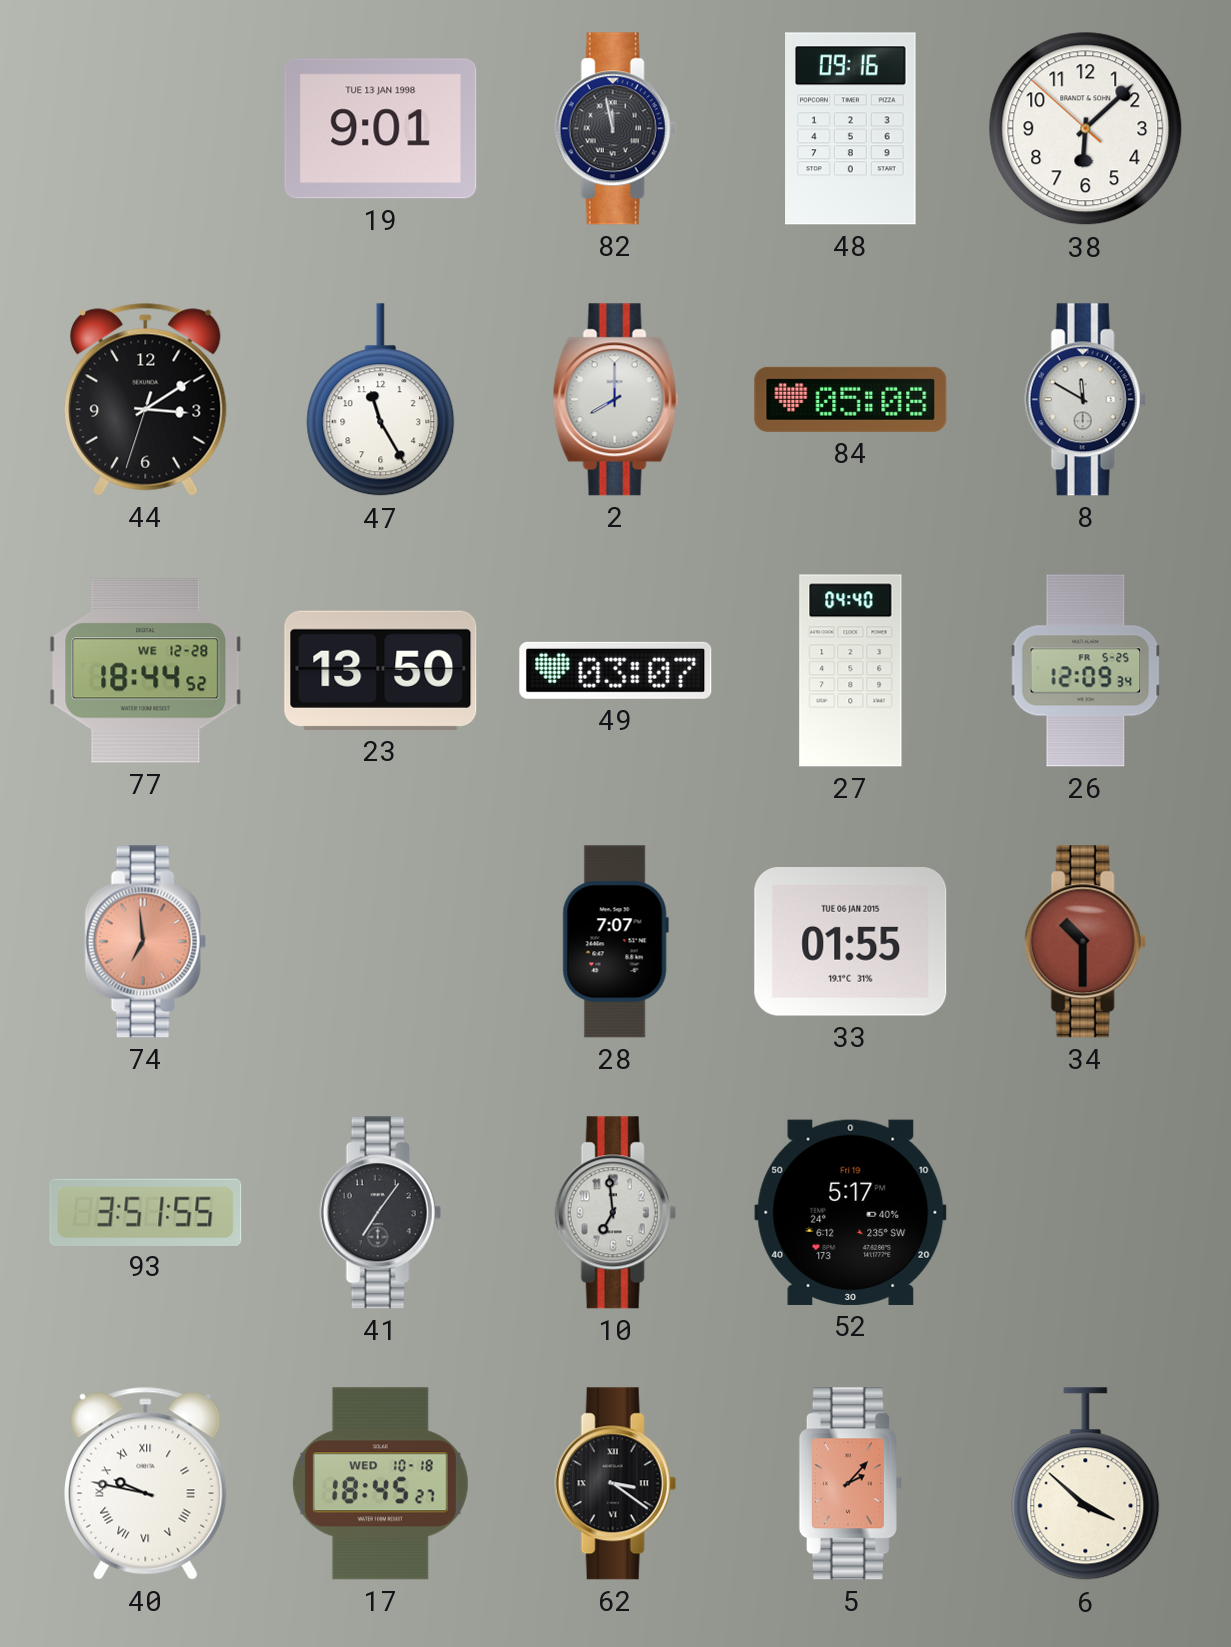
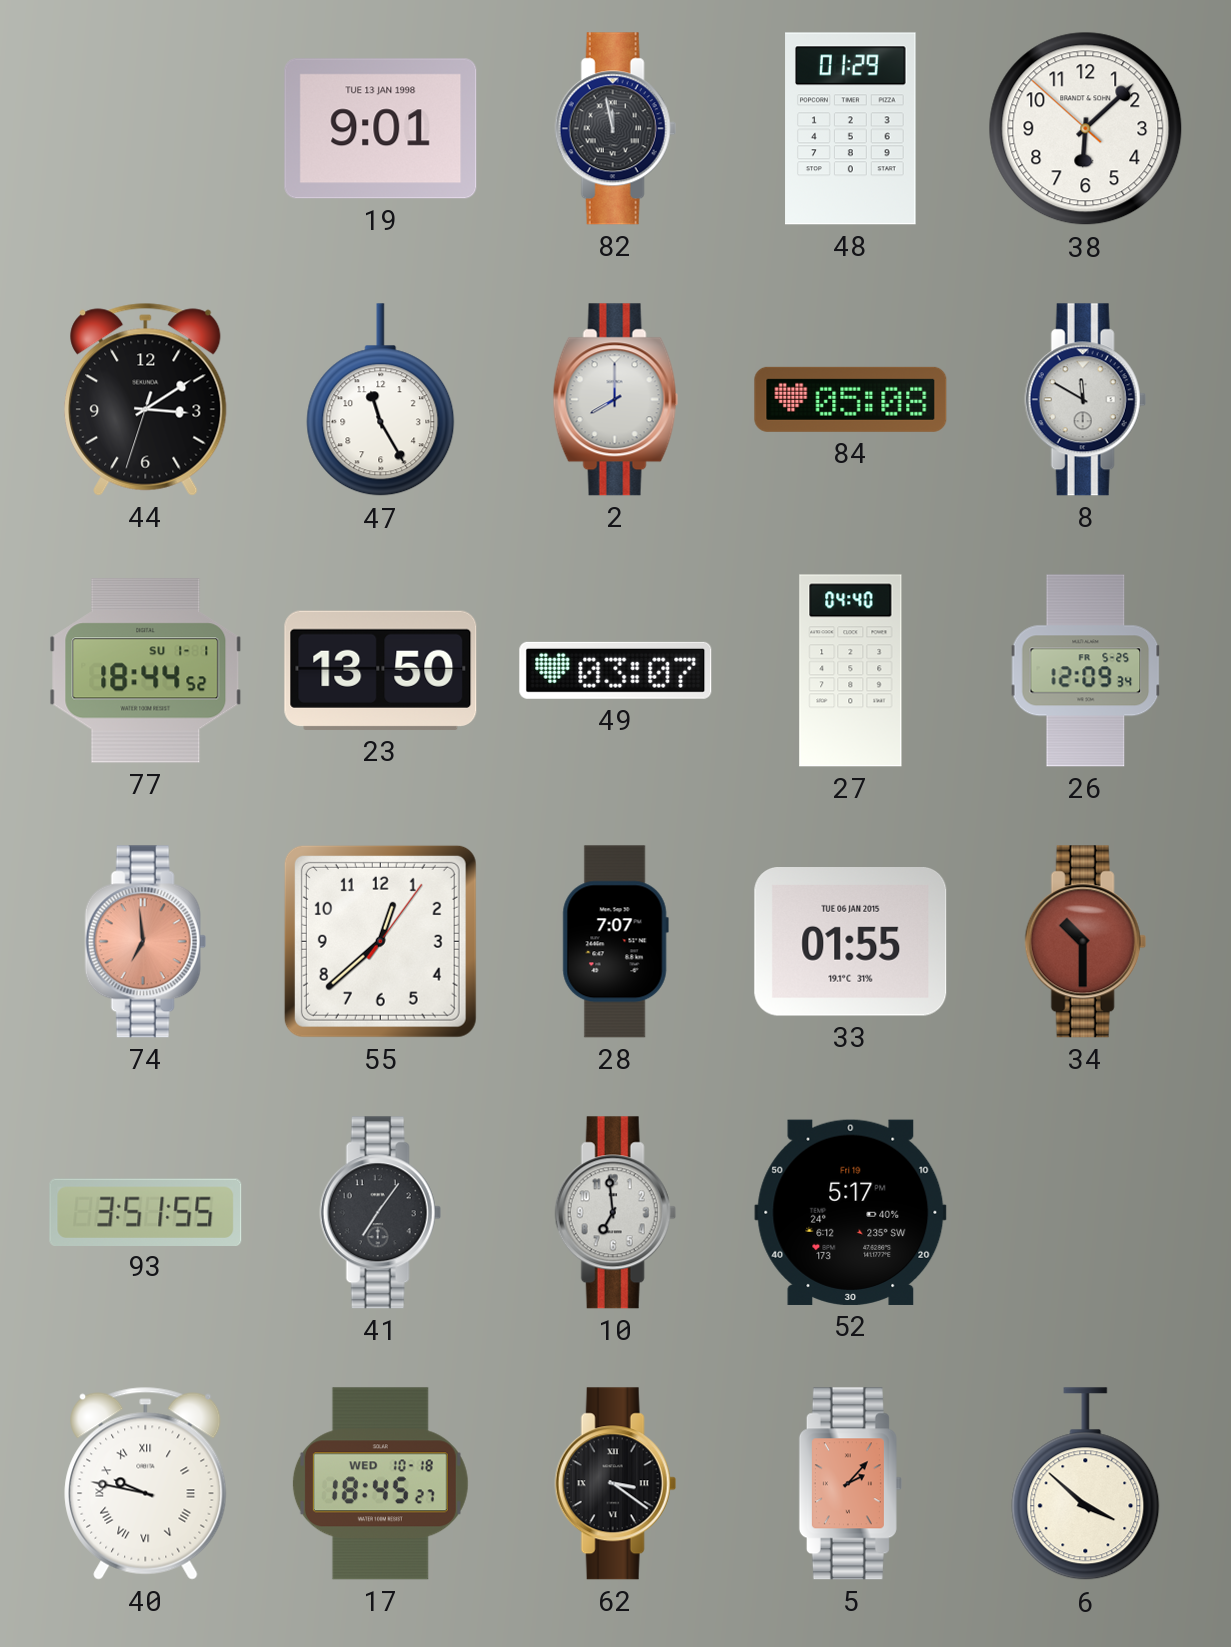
48: 09:16 -> 01:29
77 date: WE 12-28 -> SU 1-1
55: none -> 12:38
